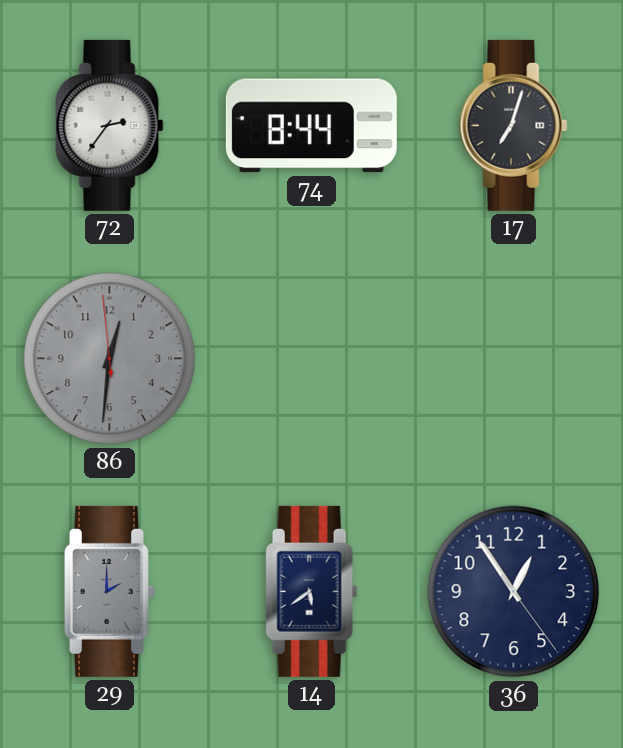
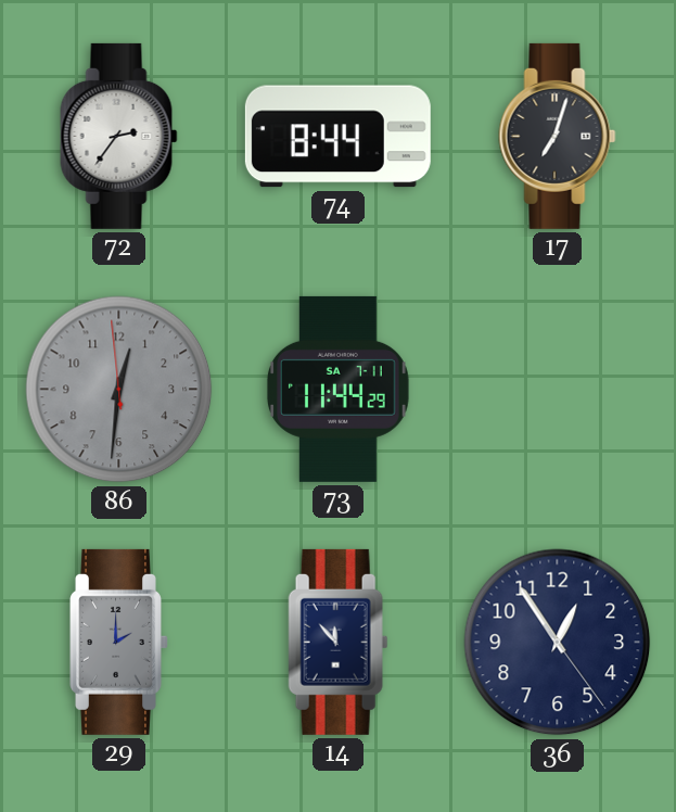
73: none -> 11:44
14: 5:39 -> 11:53
